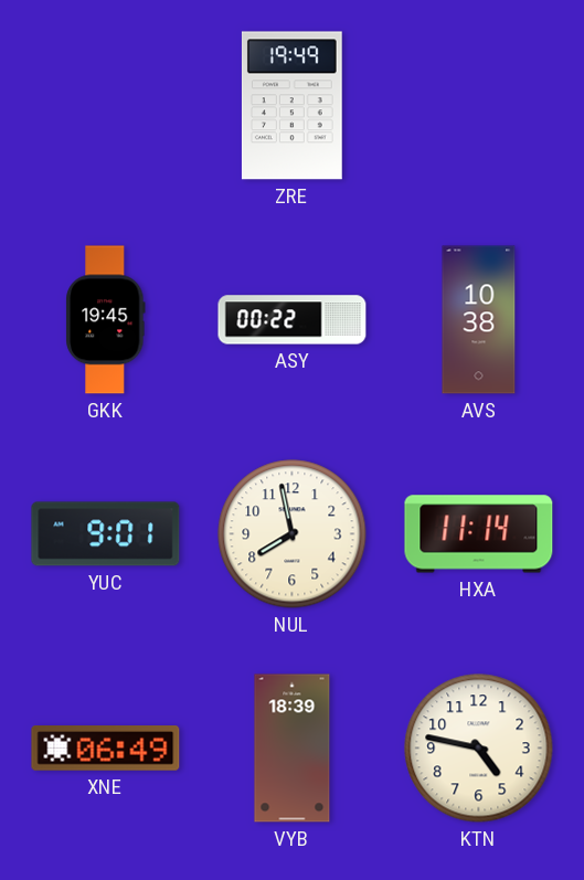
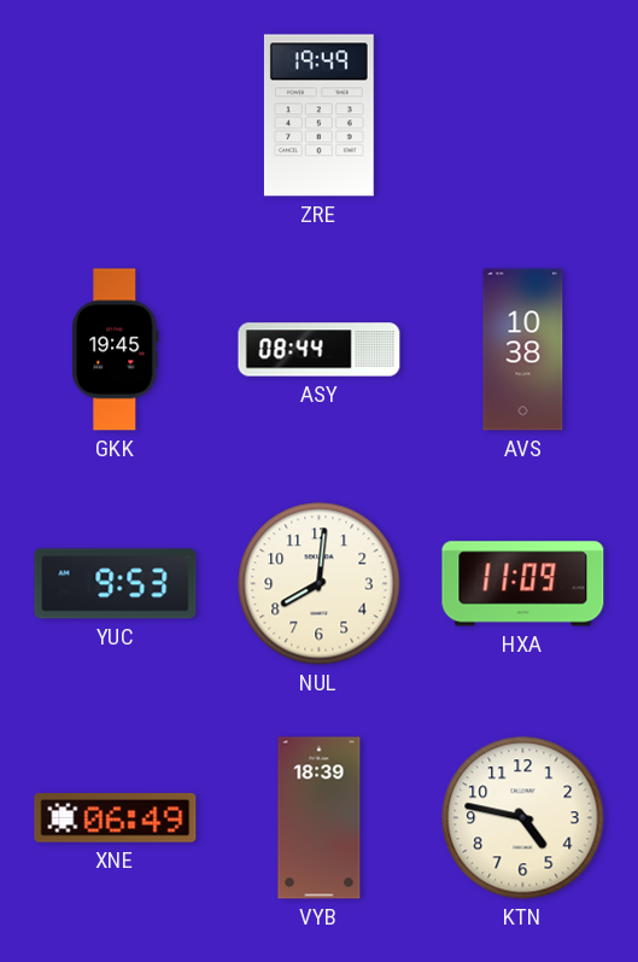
ASY: 00:22 -> 08:44
YUC: 9:01 -> 9:53
NUL: 7:58 -> 8:01
HXA: 11:14 -> 11:09
